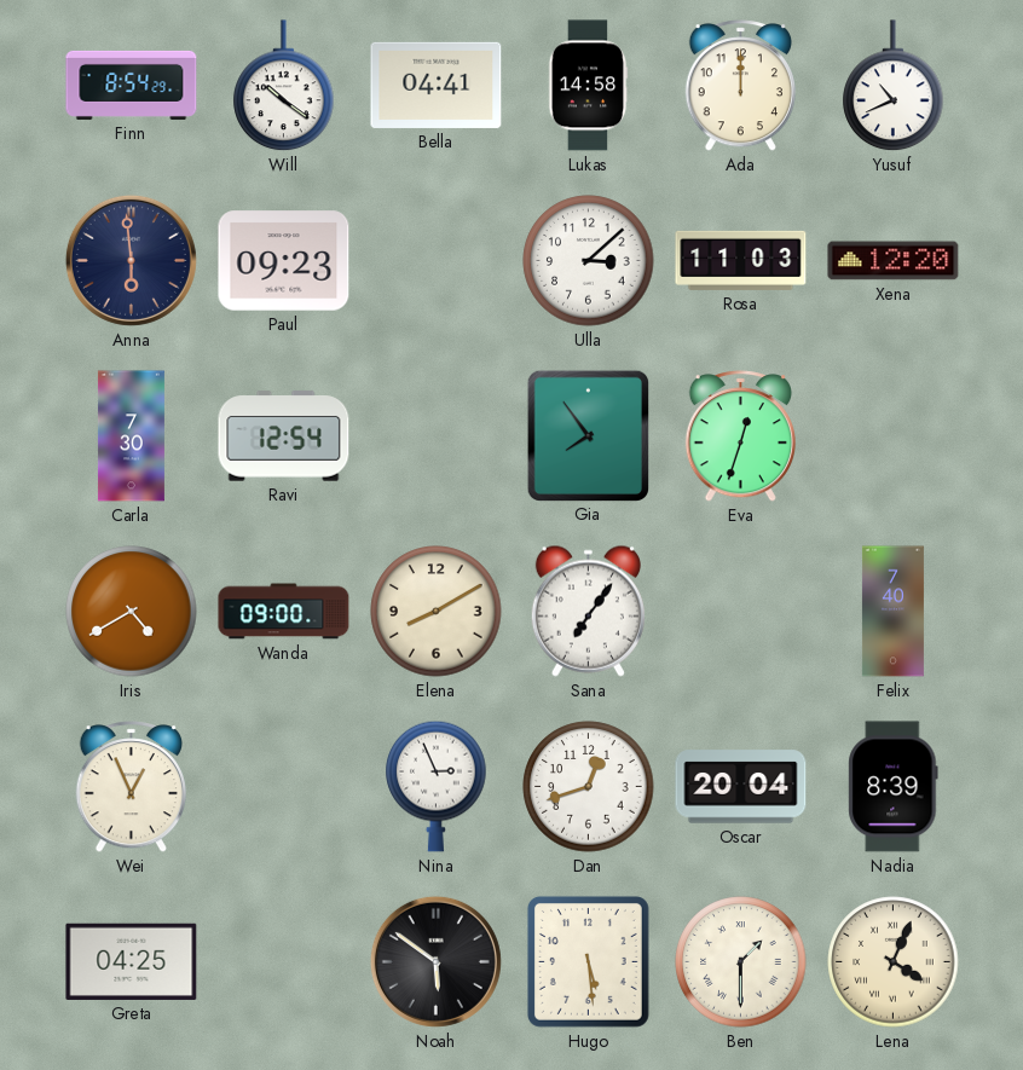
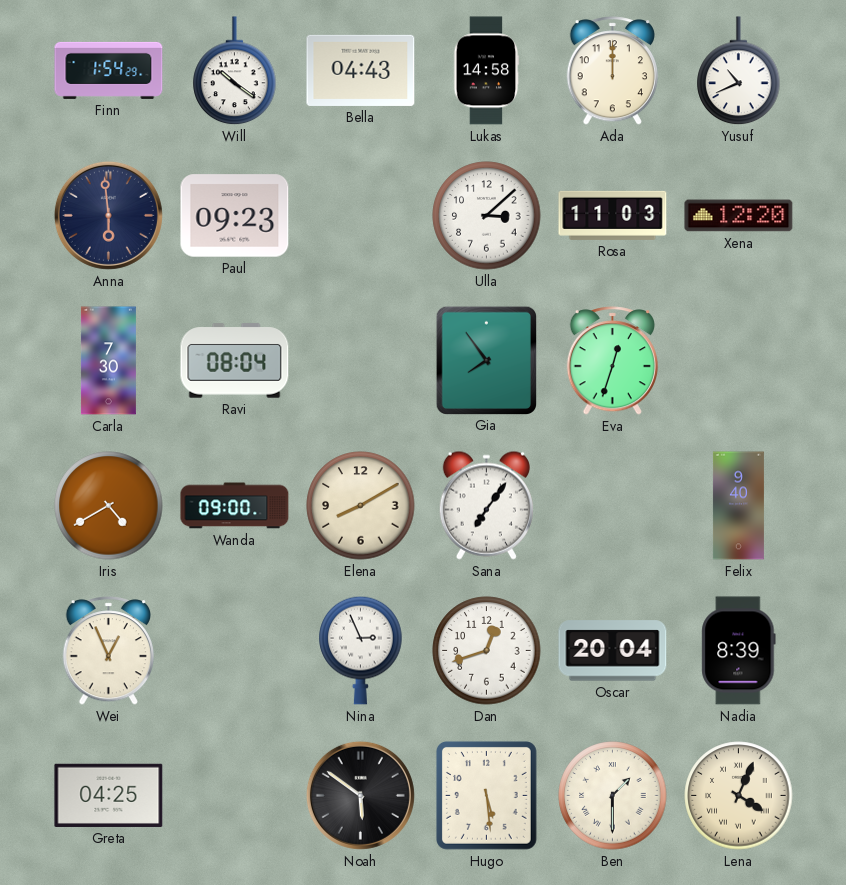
Finn: 8:54 -> 1:54
Bella: 04:41 -> 04:43
Ravi: 12:54 -> 08:04
Felix: 7:40 -> 9:40
